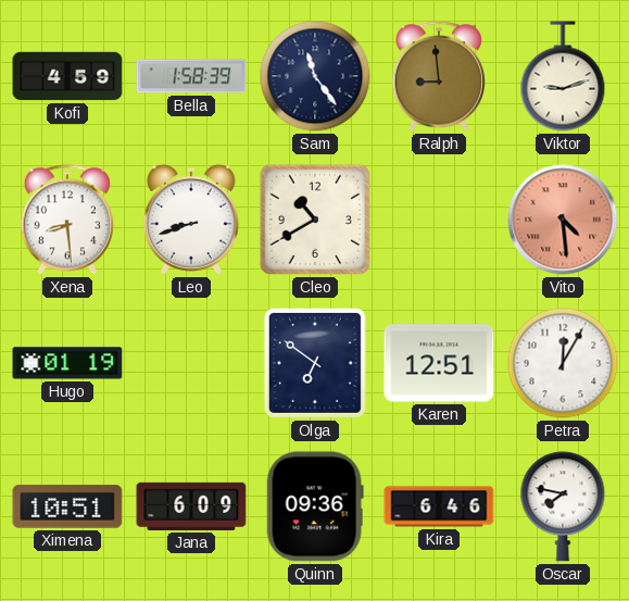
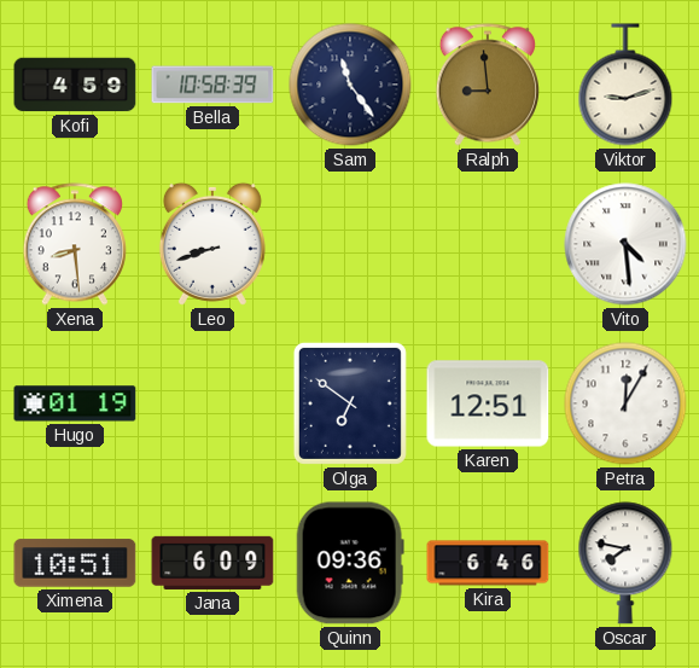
Bella: 1:58 -> 10:58
Cleo: 10:40 -> none
Vito dial: salmon -> white
